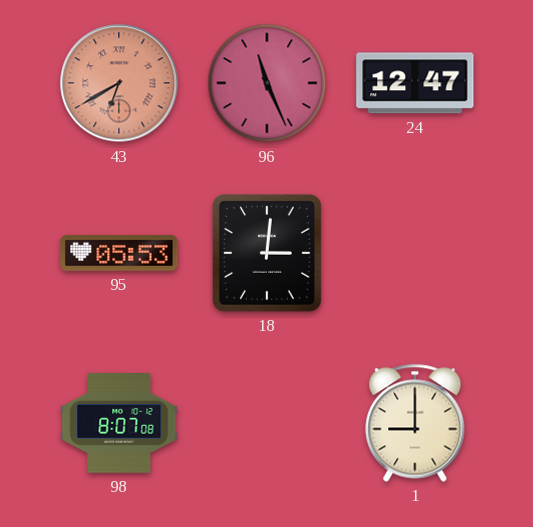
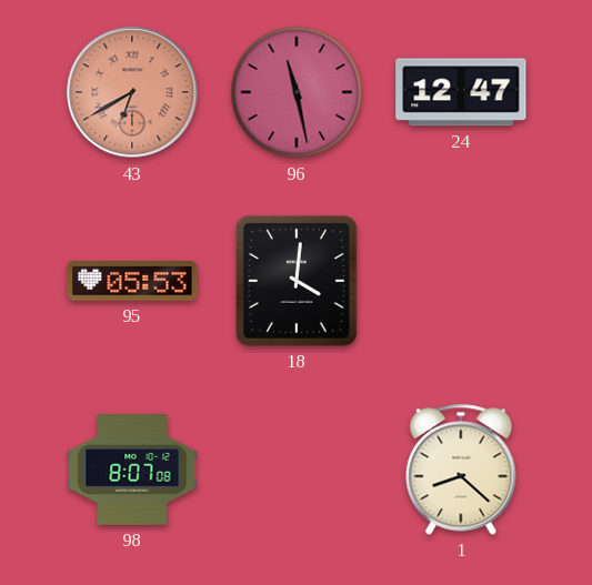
96: 11:26 -> 11:28
18: 3:01 -> 4:01
1: 9:00 -> 8:22
